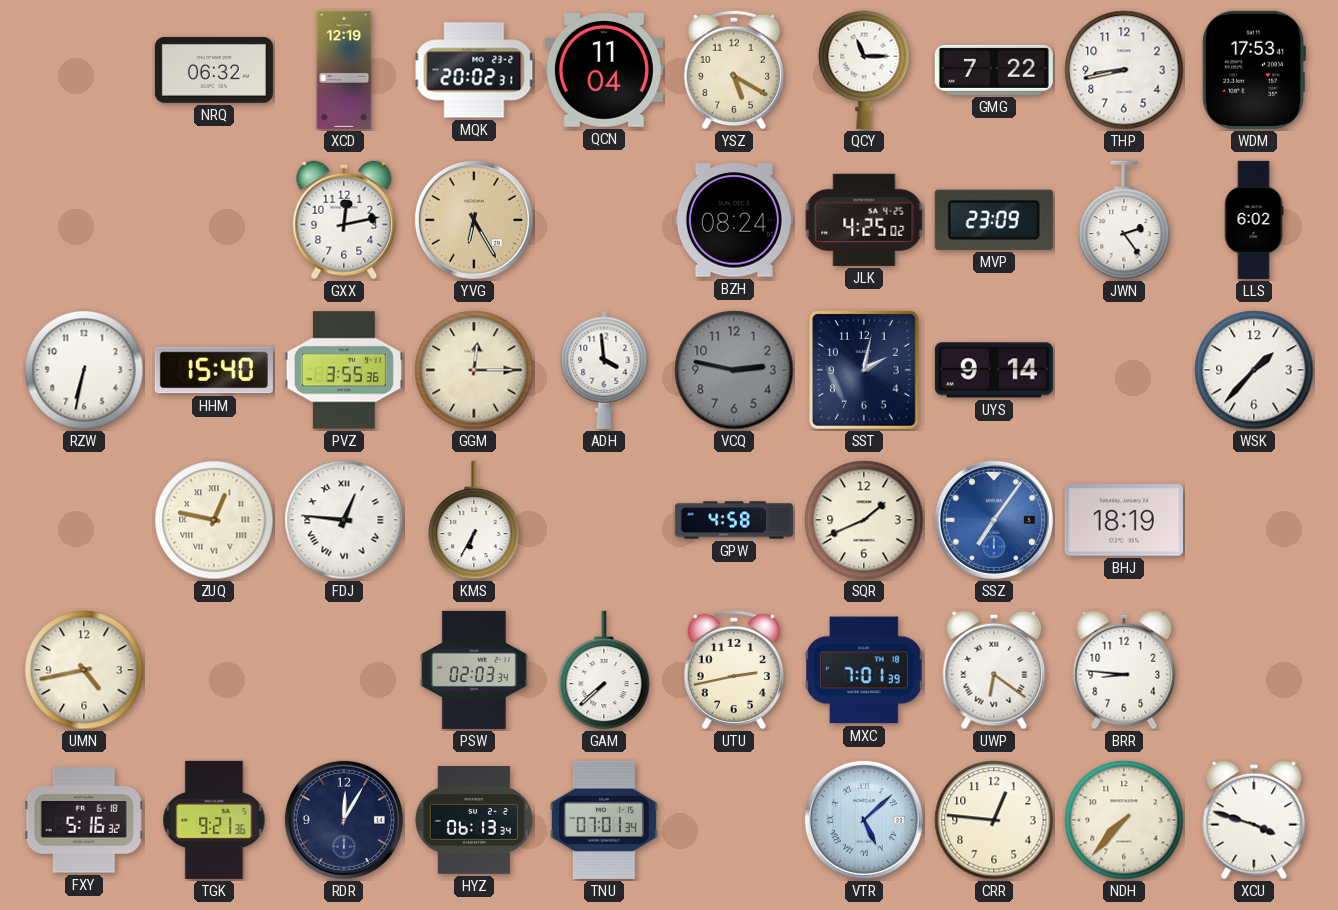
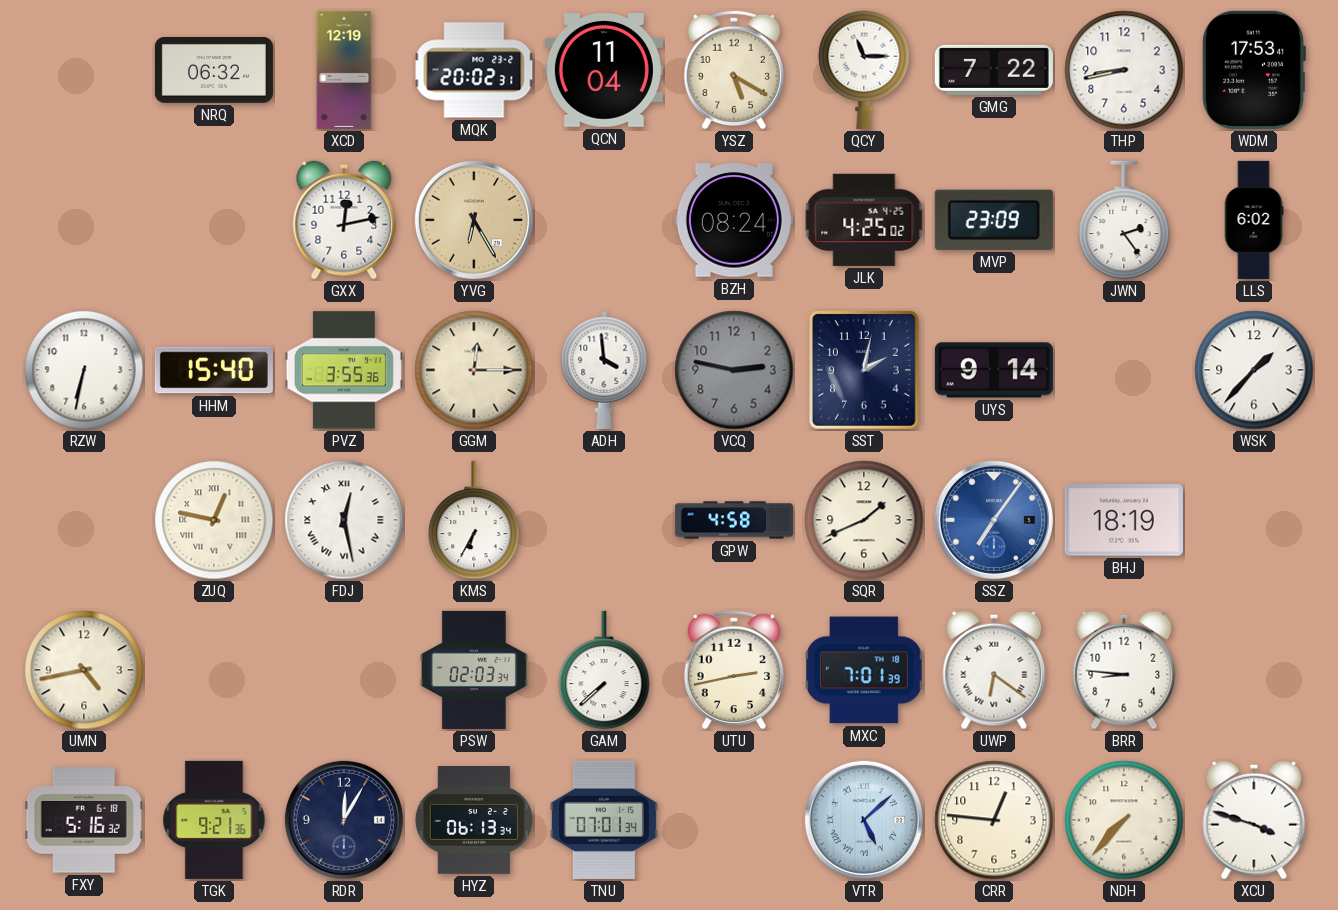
FDJ: 12:46 -> 12:28
